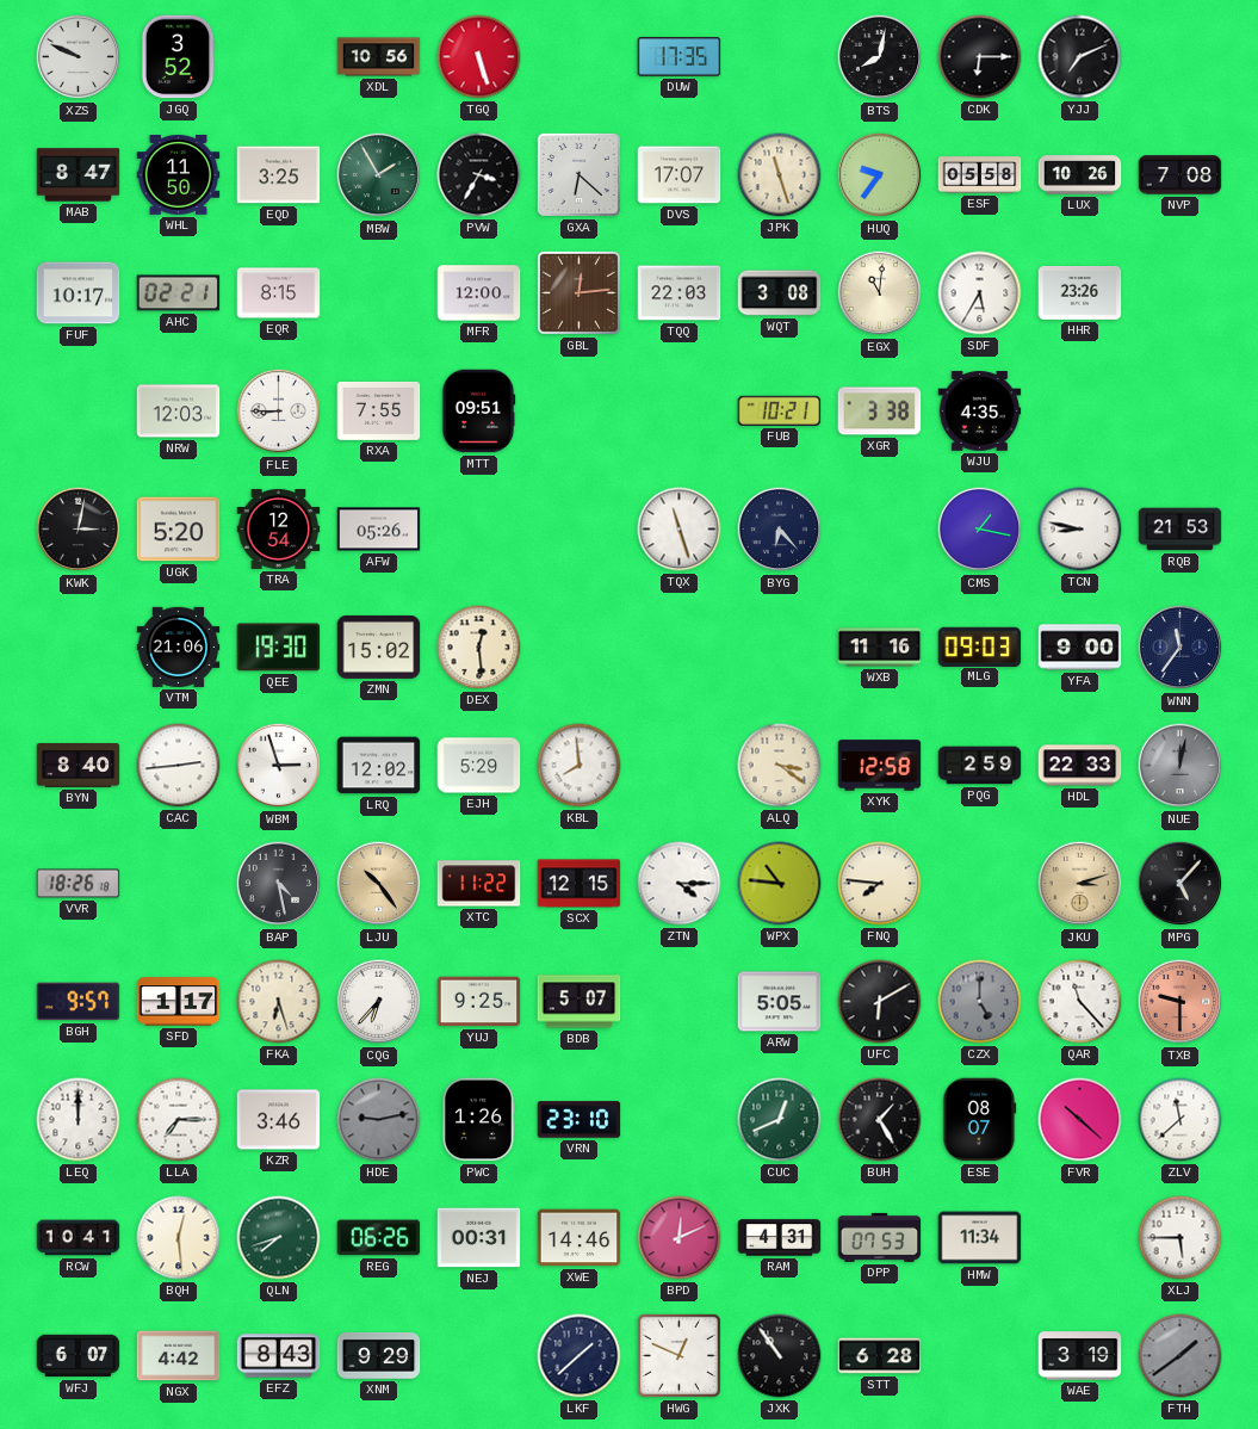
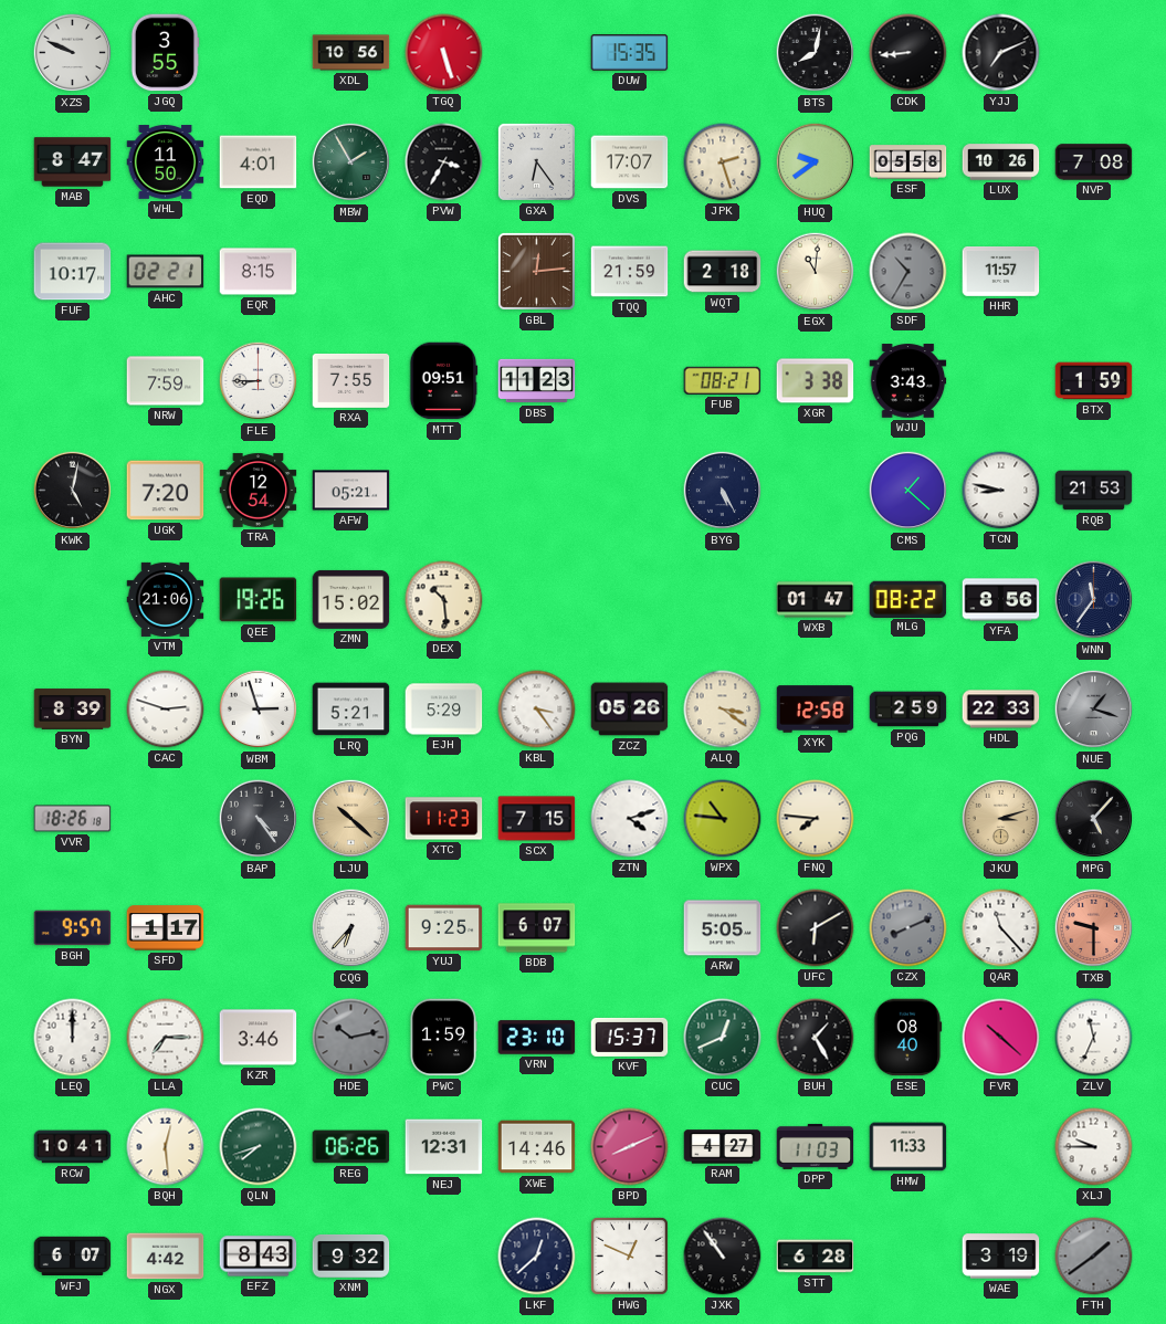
JGQ: 3:52 -> 3:55
DUW: 17:35 -> 15:35
CDK: 6:15 -> 8:44
EQD: 3:25 -> 4:01
GXA: 6:22 -> 6:24
JPK: 11:27 -> 2:27
HUQ: 9:36 -> 9:39
MFR: 12:00 -> none
TQQ: 22:03 -> 21:59
WQT: 3:08 -> 2:18
SDF: 5:35 -> 10:35
SDF dial: white -> grey
HHR: 23:26 -> 11:57
NRW: 12:03 -> 7:59
DBS: none -> 11:23
FUB: 10:21 -> 08:21
WJU: 4:35 -> 3:43
BTX: none -> 1:59
KWK: 3:02 -> 5:02
UGK: 5:20 -> 7:20
AFW: 05:26 -> 05:21
TQX: 11:27 -> none
BYG: 6:23 -> 5:25
CMS: 1:17 -> 1:22
QEE: 19:30 -> 19:26
DEX: 12:29 -> 10:29
WXB: 11:16 -> 01:47
MLG: 09:03 -> 08:22
YFA: 9:00 -> 8:56
BYN: 8:40 -> 8:39
CAC: 2:44 -> 2:48
LRQ: 12:02 -> 5:21
KBL: 7:59 -> 3:24
ZCZ: none -> 05:26
NUE: 12:02 -> 1:18
BAP: 4:28 -> 4:24
LJU: 10:24 -> 10:22
XTC: 11:22 -> 11:23
SCX: 12:15 -> 7:15
ZTN: 4:15 -> 4:12
FKA: 6:27 -> none
BDB: 5:07 -> 6:07
CZX: 5:00 -> 8:11
HDE: 9:13 -> 10:13
PWC: 1:26 -> 1:59
KVF: none -> 15:37
ESE: 08:07 -> 08:40
ZLV: 11:38 -> 11:34
NEJ: 00:31 -> 12:31
BPD: 12:11 -> 8:11
RAM: 4:31 -> 4:27
DPP: 07:53 -> 11:03
HMW: 11:34 -> 11:33
XLJ: 5:45 -> 9:45
XNM: 9:29 -> 9:32
LKF: 1:38 -> 12:38
